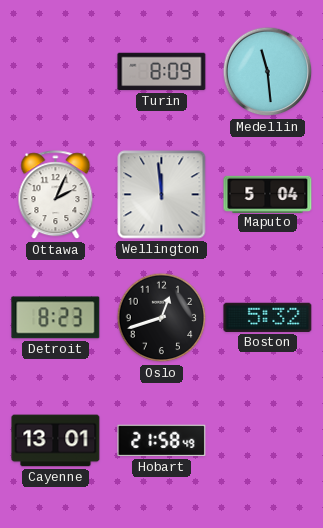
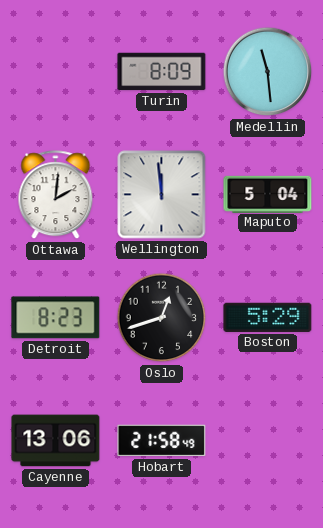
Ottawa: 2:04 -> 2:01
Boston: 5:32 -> 5:29
Cayenne: 13:01 -> 13:06
